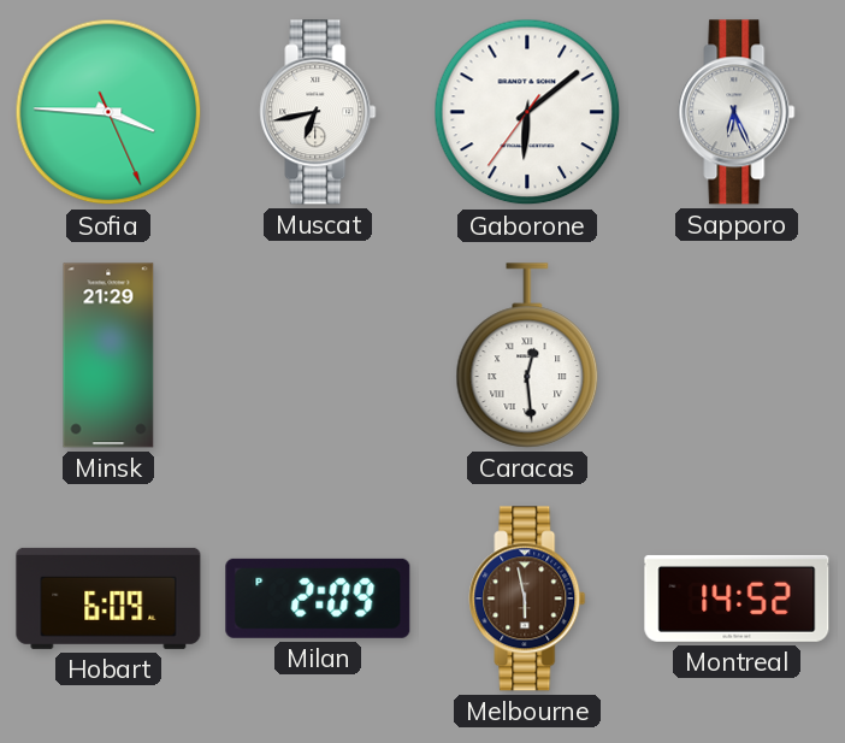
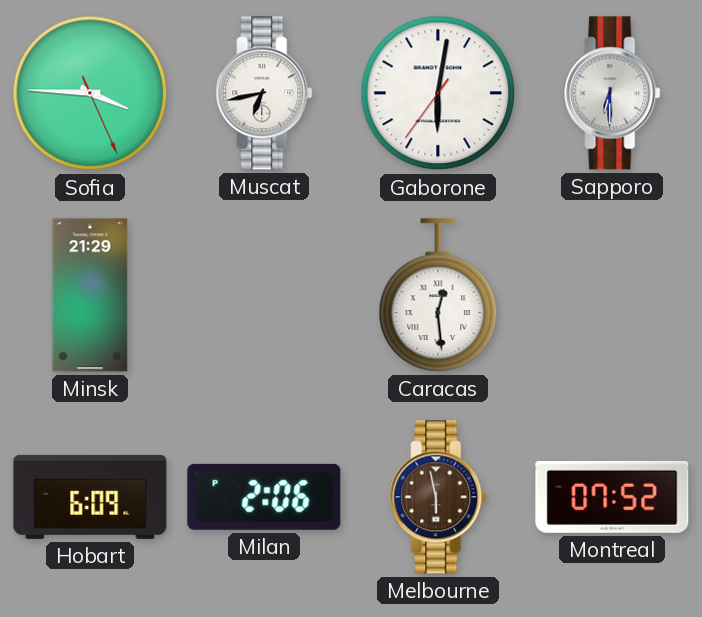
Gaborone: 6:08 -> 6:01
Sapporo: 6:26 -> 6:30
Milan: 2:09 -> 2:06
Montreal: 14:52 -> 07:52
